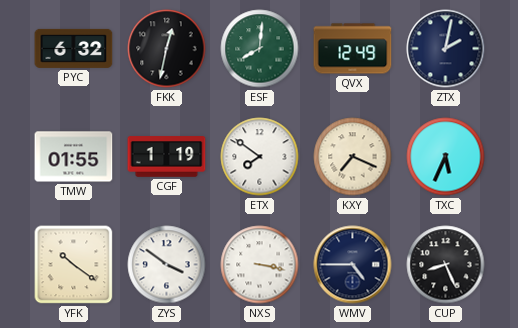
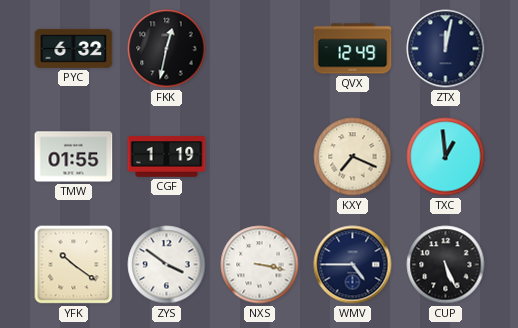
ESF: 8:01 -> none
ZTX: 2:02 -> 12:02
ETX: 7:51 -> none
TXC: 5:34 -> 12:59
CUP: 8:26 -> 5:26
